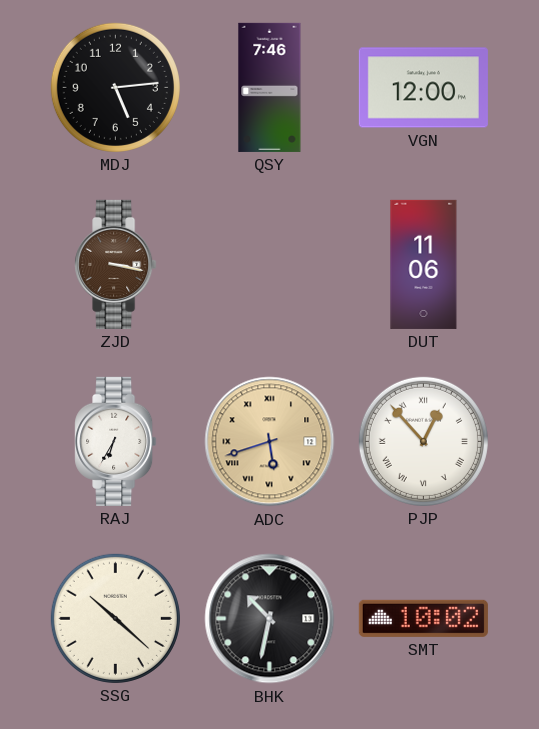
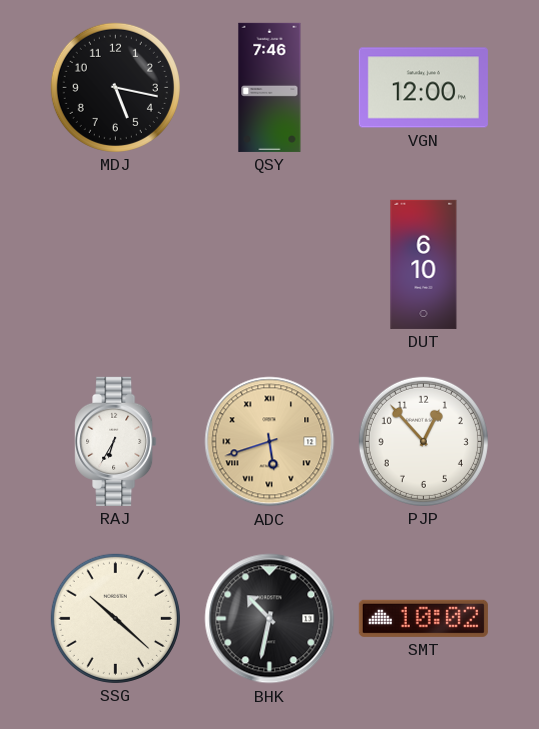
MDJ: 5:14 -> 5:17
ZJD: 3:17 -> none
DUT: 11:06 -> 6:10
PJP numerals: Roman -> Arabic
